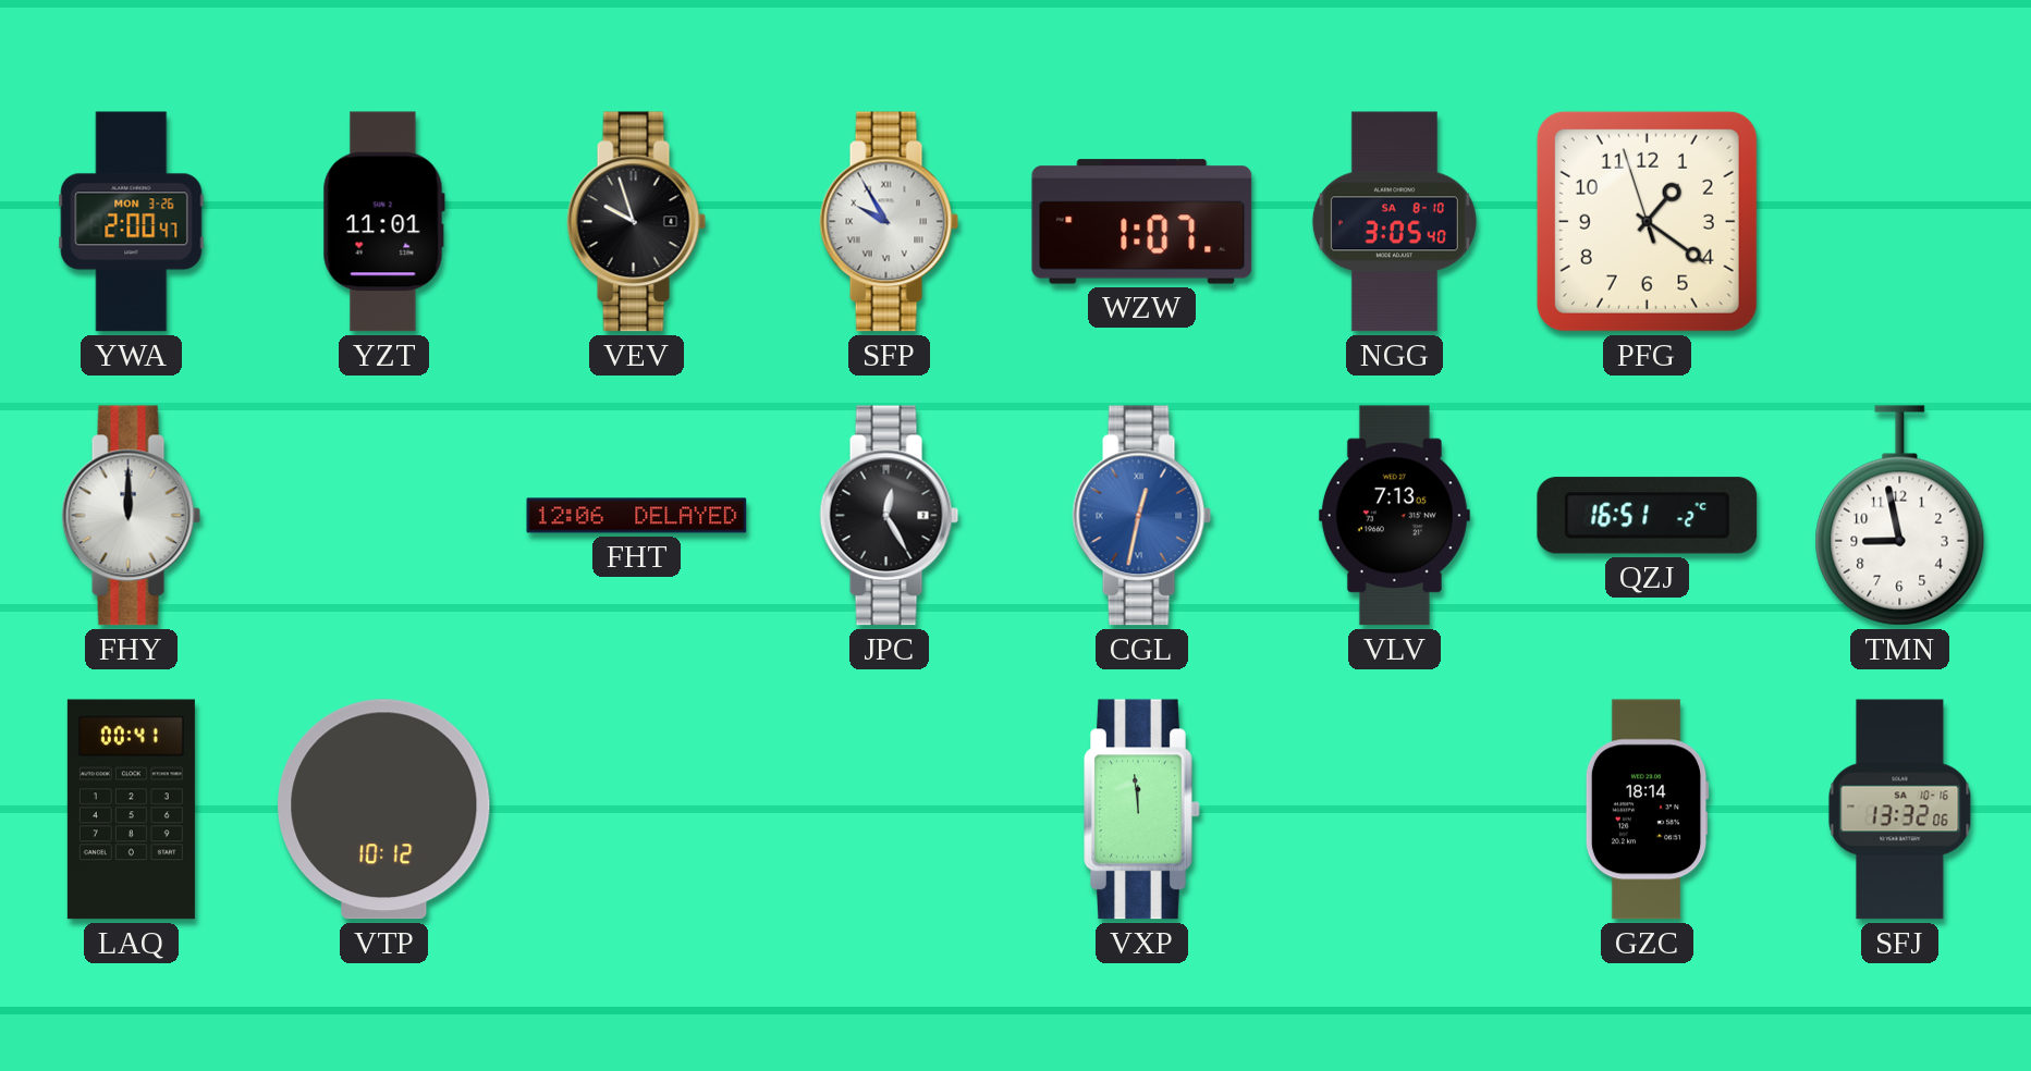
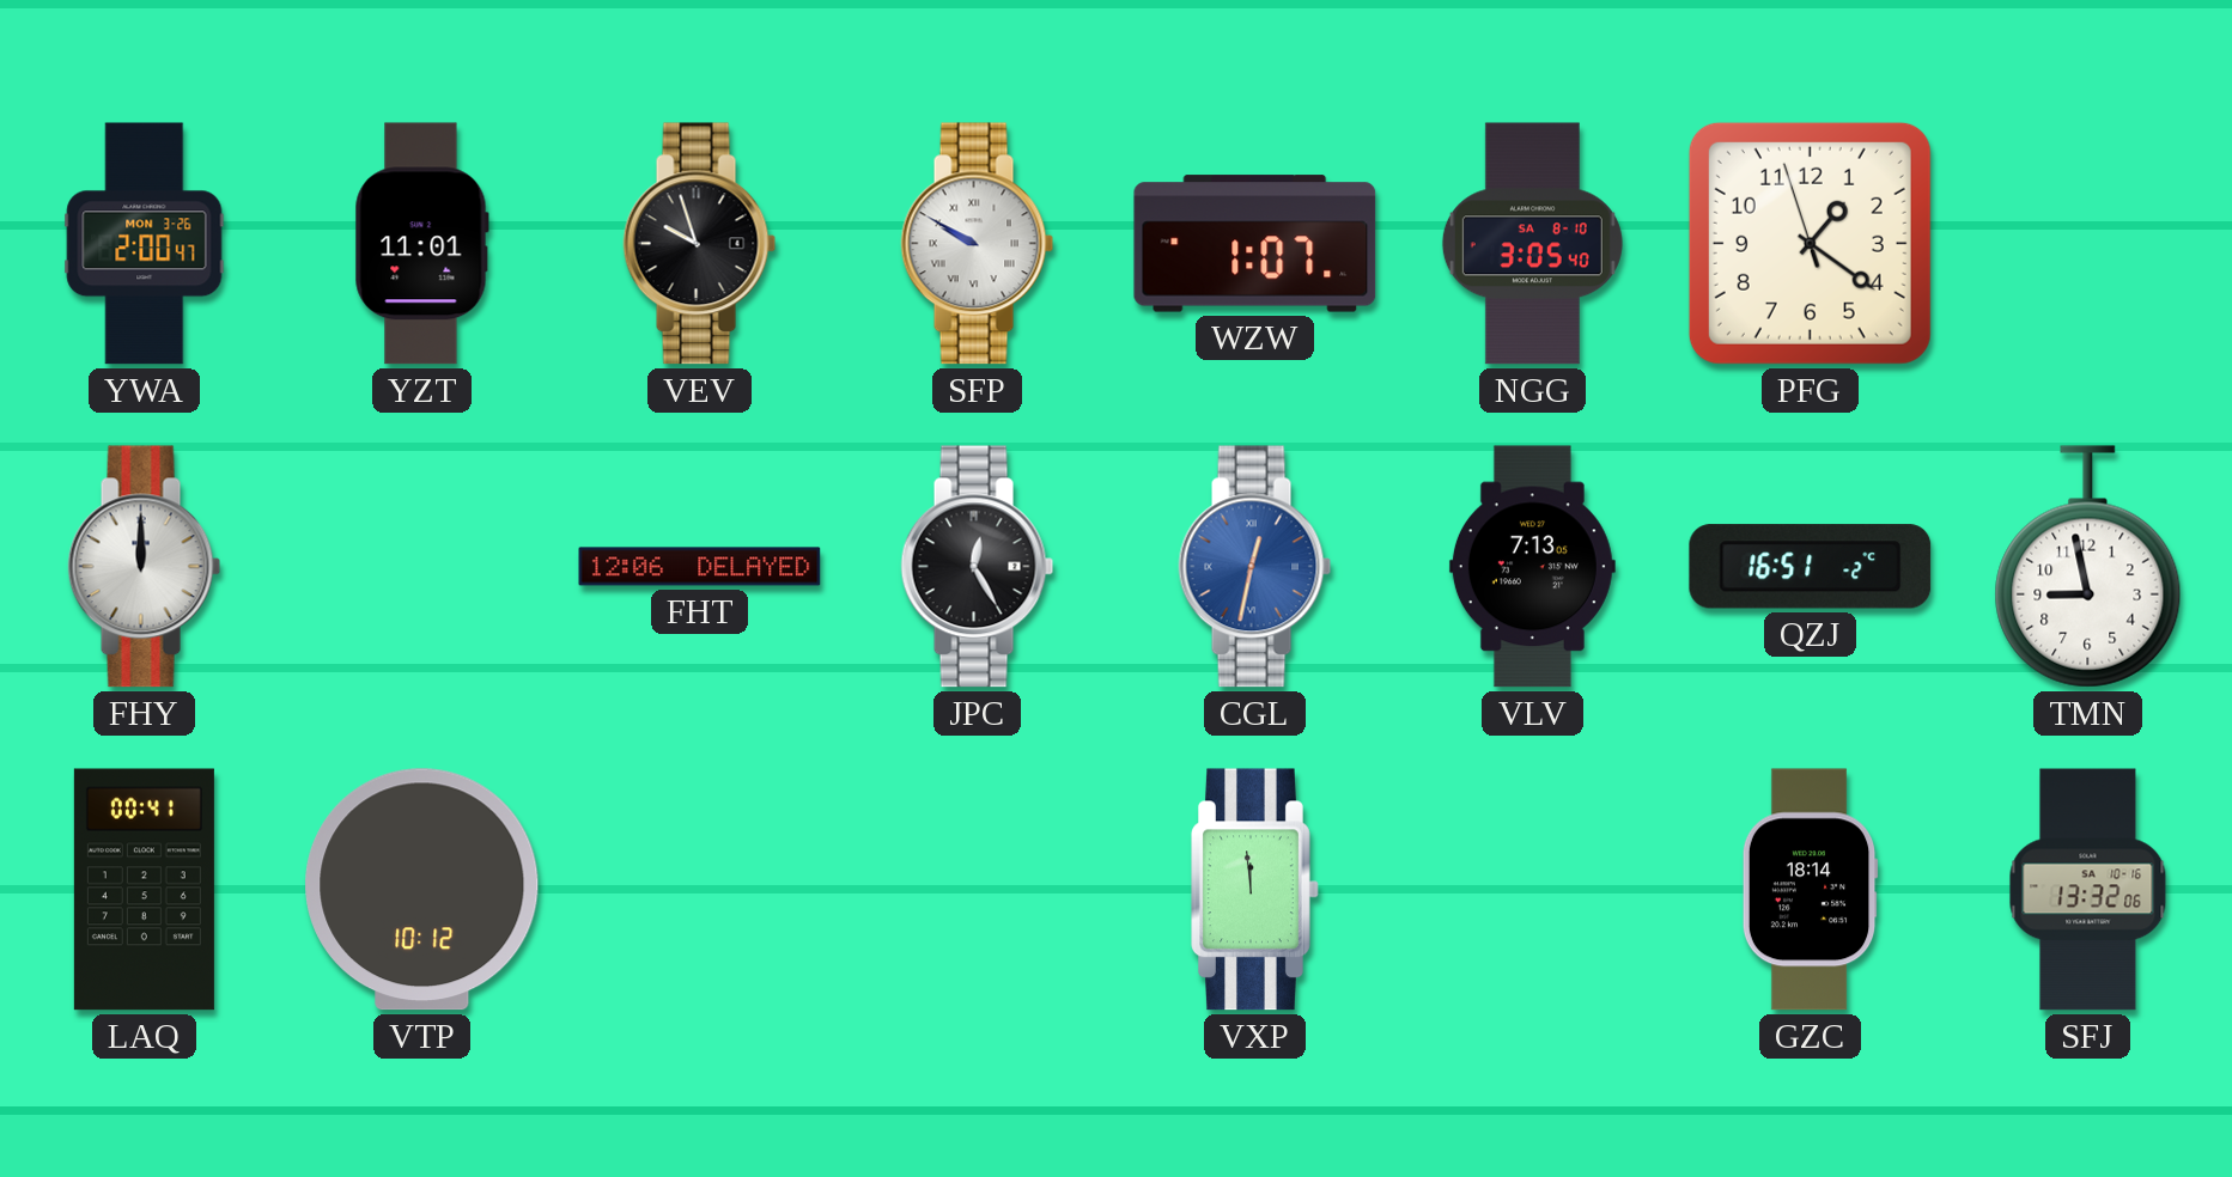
SFP: 9:55 -> 9:50
